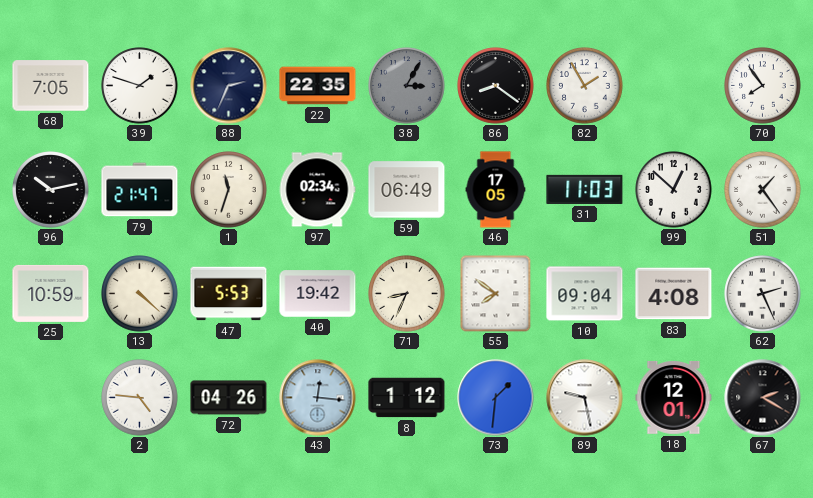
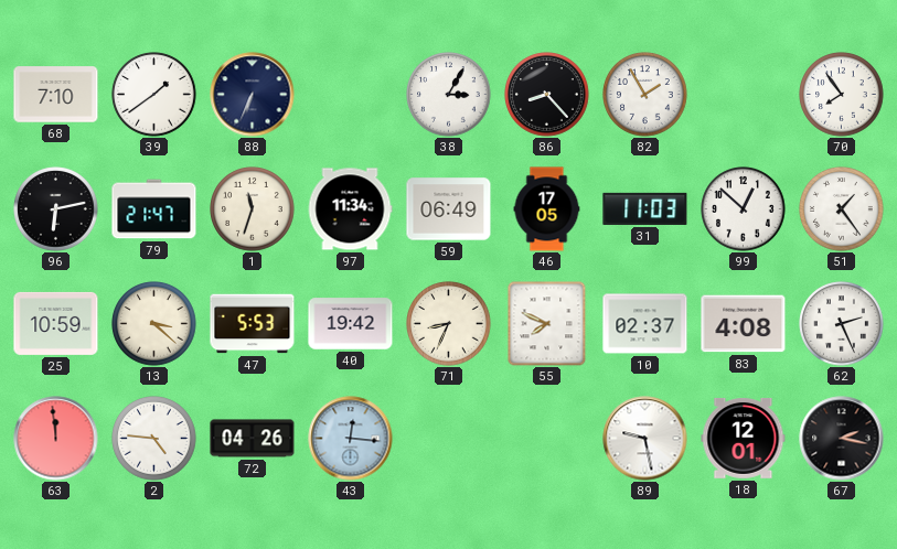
68: 7:05 -> 7:10
39: 1:48 -> 1:39
88: 2:34 -> 6:34
22: 22:35 -> none
38 dial: grey -> white
86: 8:21 -> 8:23
96: 10:13 -> 6:13
97: 02:34 -> 11:34
13: 4:22 -> 3:22
55: 7:51 -> 7:49
10: 09:04 -> 02:37
63: none -> 11:59
8: 1:12 -> none
73: 1:31 -> none
67: 2:20 -> 2:17
